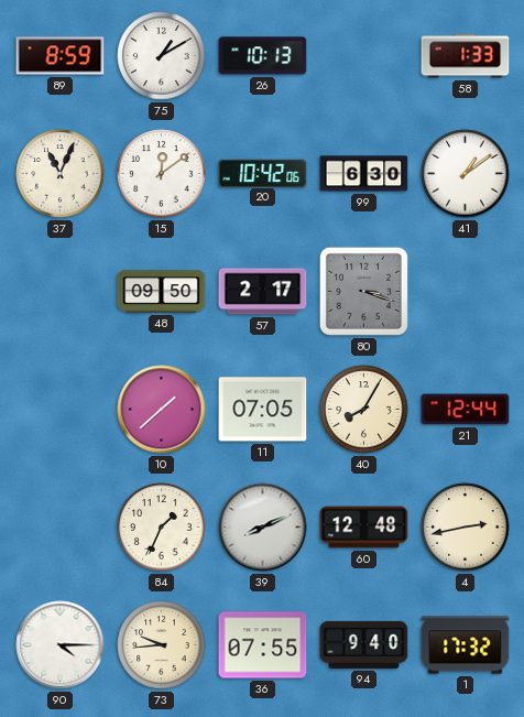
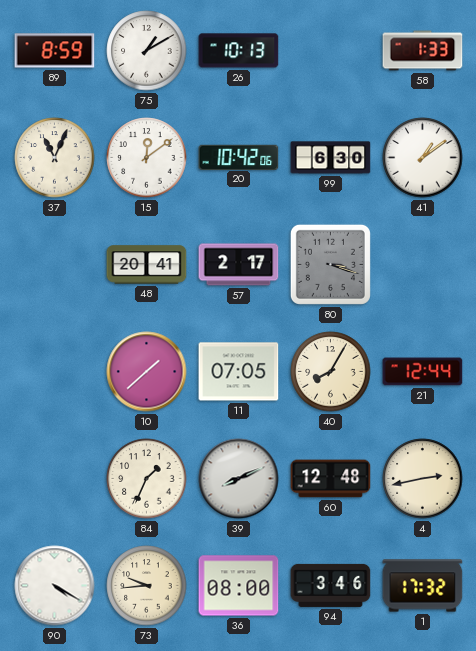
48: 09:50 -> 20:41
90: 4:15 -> 4:20
36: 07:55 -> 08:00
94: 9:40 -> 3:46
